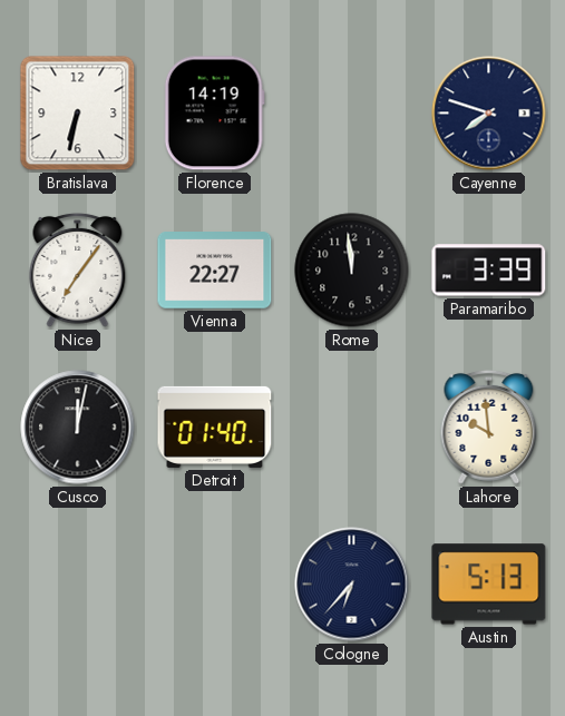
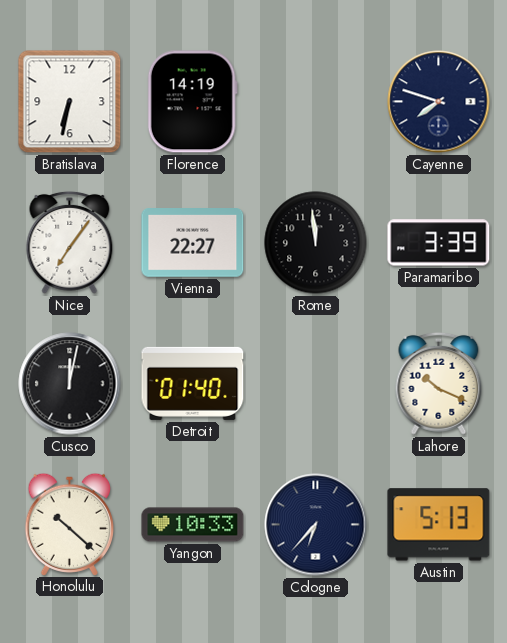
Lahore: 9:59 -> 10:19
Honolulu: none -> 10:22
Yangon: none -> 10:33
